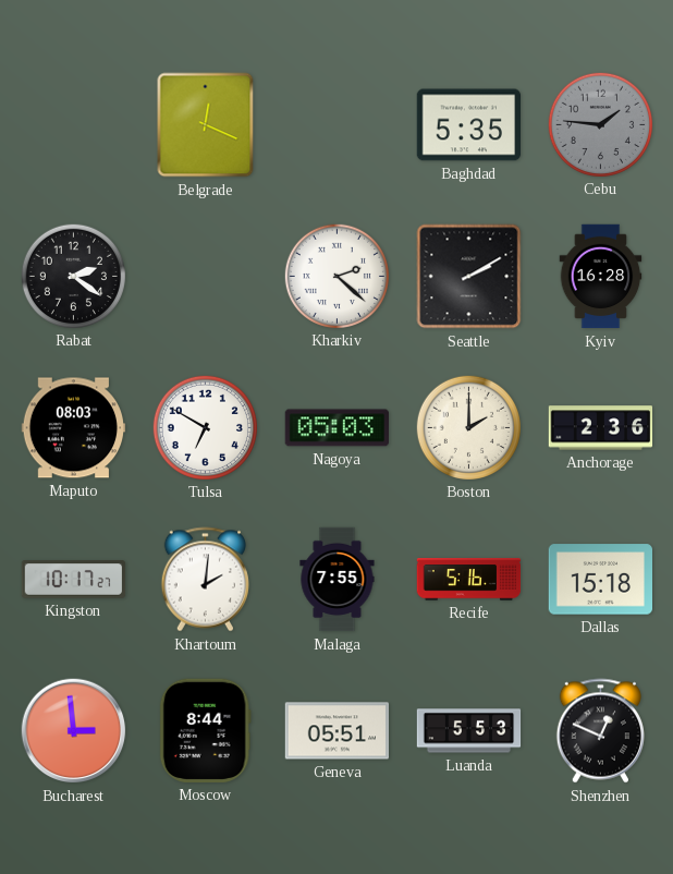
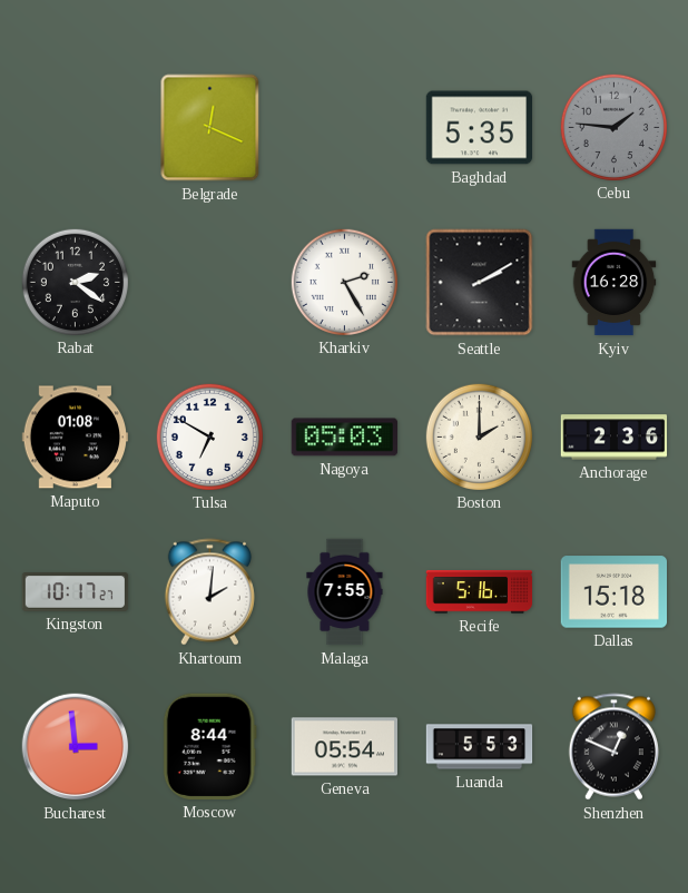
Kharkiv: 2:22 -> 2:25
Maputo: 08:03 -> 01:08
Geneva: 05:51 -> 05:54
